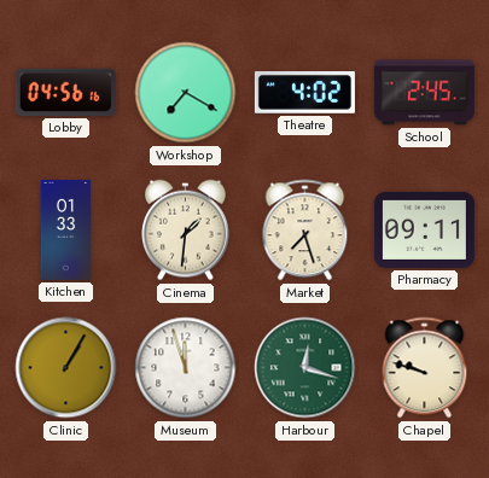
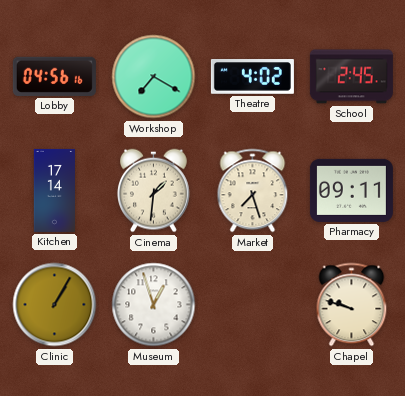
Kitchen: 01:33 -> 17:14
Museum: 11:57 -> 12:57
Harbour: 12:18 -> none
